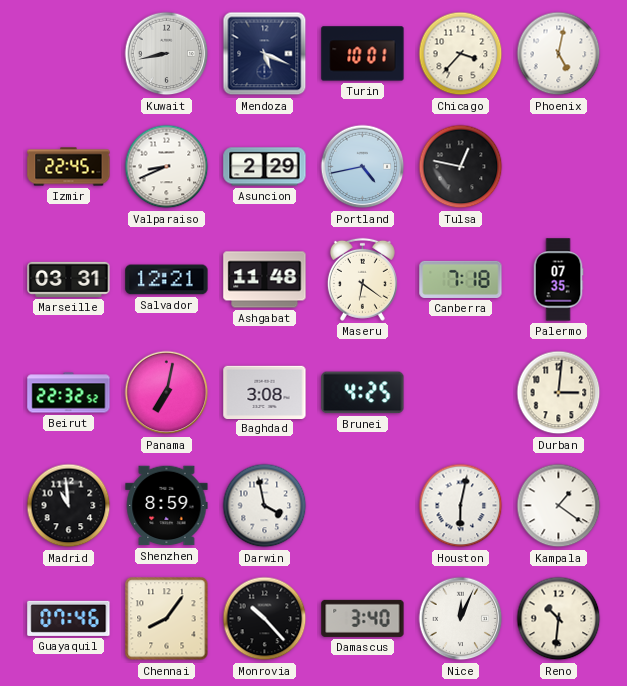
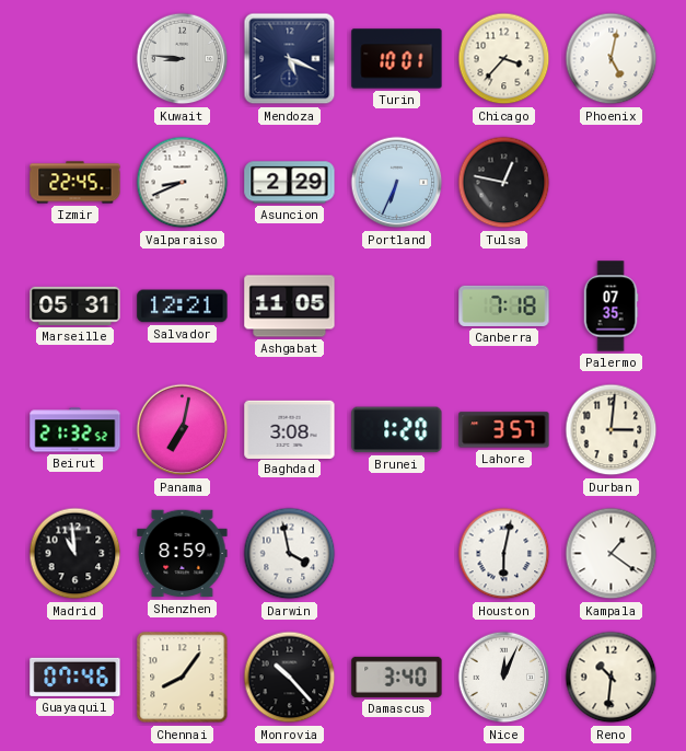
Kuwait: 8:43 -> 8:46
Portland: 4:43 -> 6:34
Marseille: 03:31 -> 05:31
Ashgabat: 11:48 -> 11:05
Maseru: 6:21 -> none
Beirut: 22:32 -> 21:32
Brunei: 4:25 -> 1:20
Lahore: none -> 3:57
